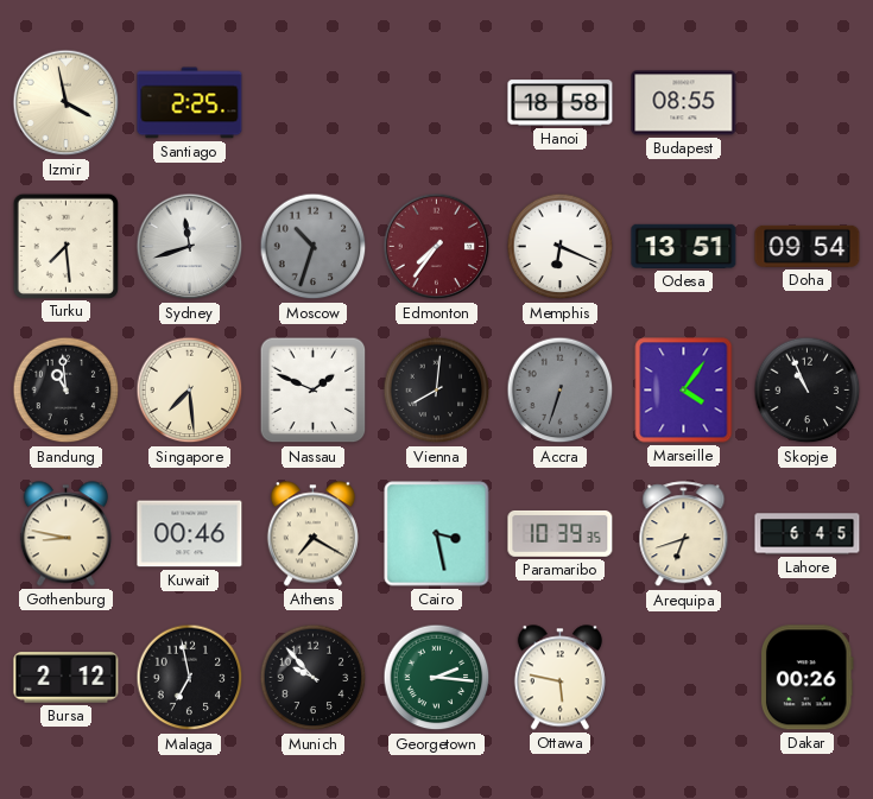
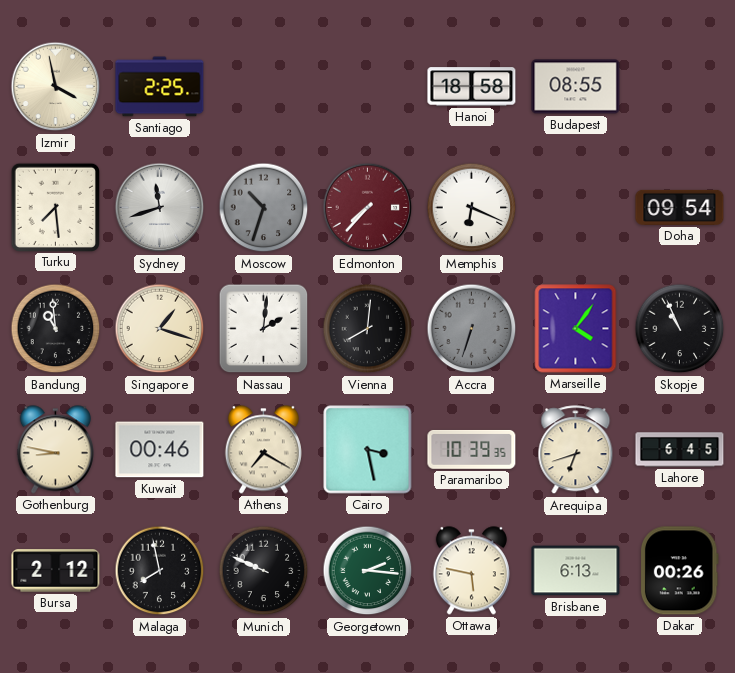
Edmonton: 7:36 -> 7:37
Odesa: 13:51 -> none
Singapore: 7:29 -> 1:18
Nassau: 1:49 -> 2:01
Malaga: 6:58 -> 7:58
Munich: 9:53 -> 9:49
Brisbane: none -> 6:13
